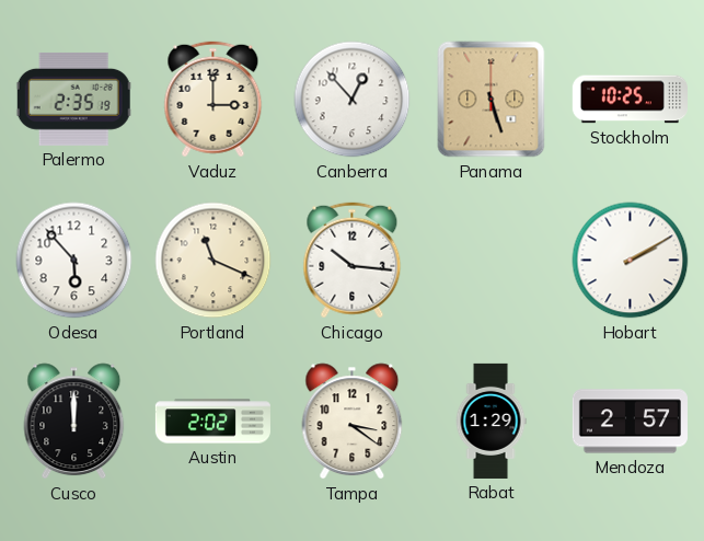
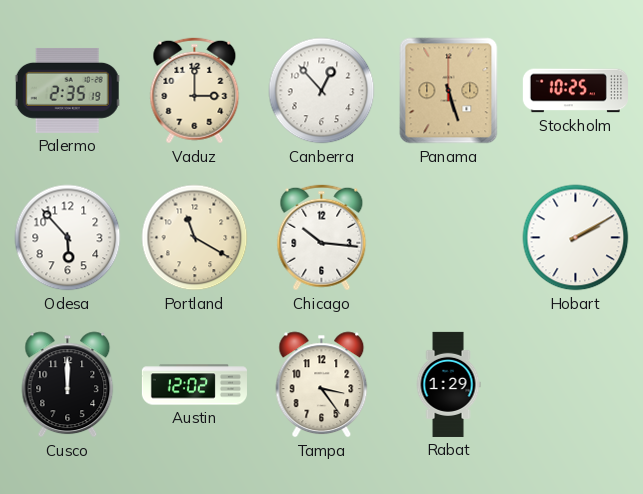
Portland: 11:19 -> 11:20
Austin: 2:02 -> 12:02
Tampa: 3:21 -> 3:24
Mendoza: 2:57 -> none
